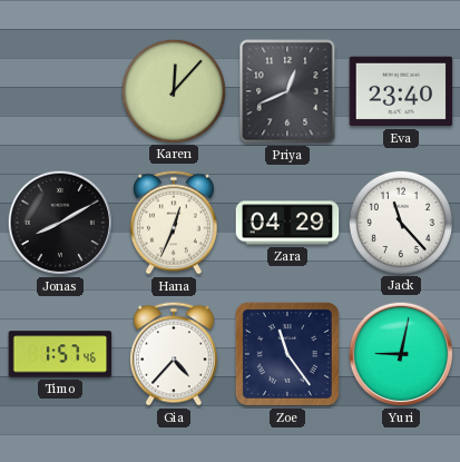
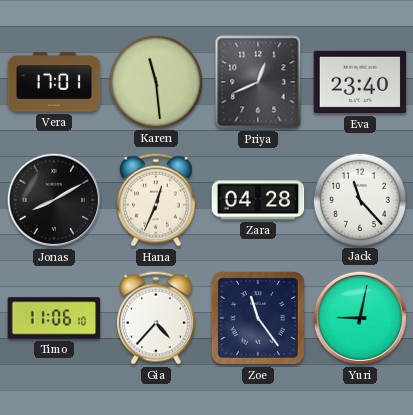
Vera: none -> 17:01
Karen: 12:07 -> 11:29
Zara: 04:29 -> 04:28
Timo: 1:57 -> 11:06
